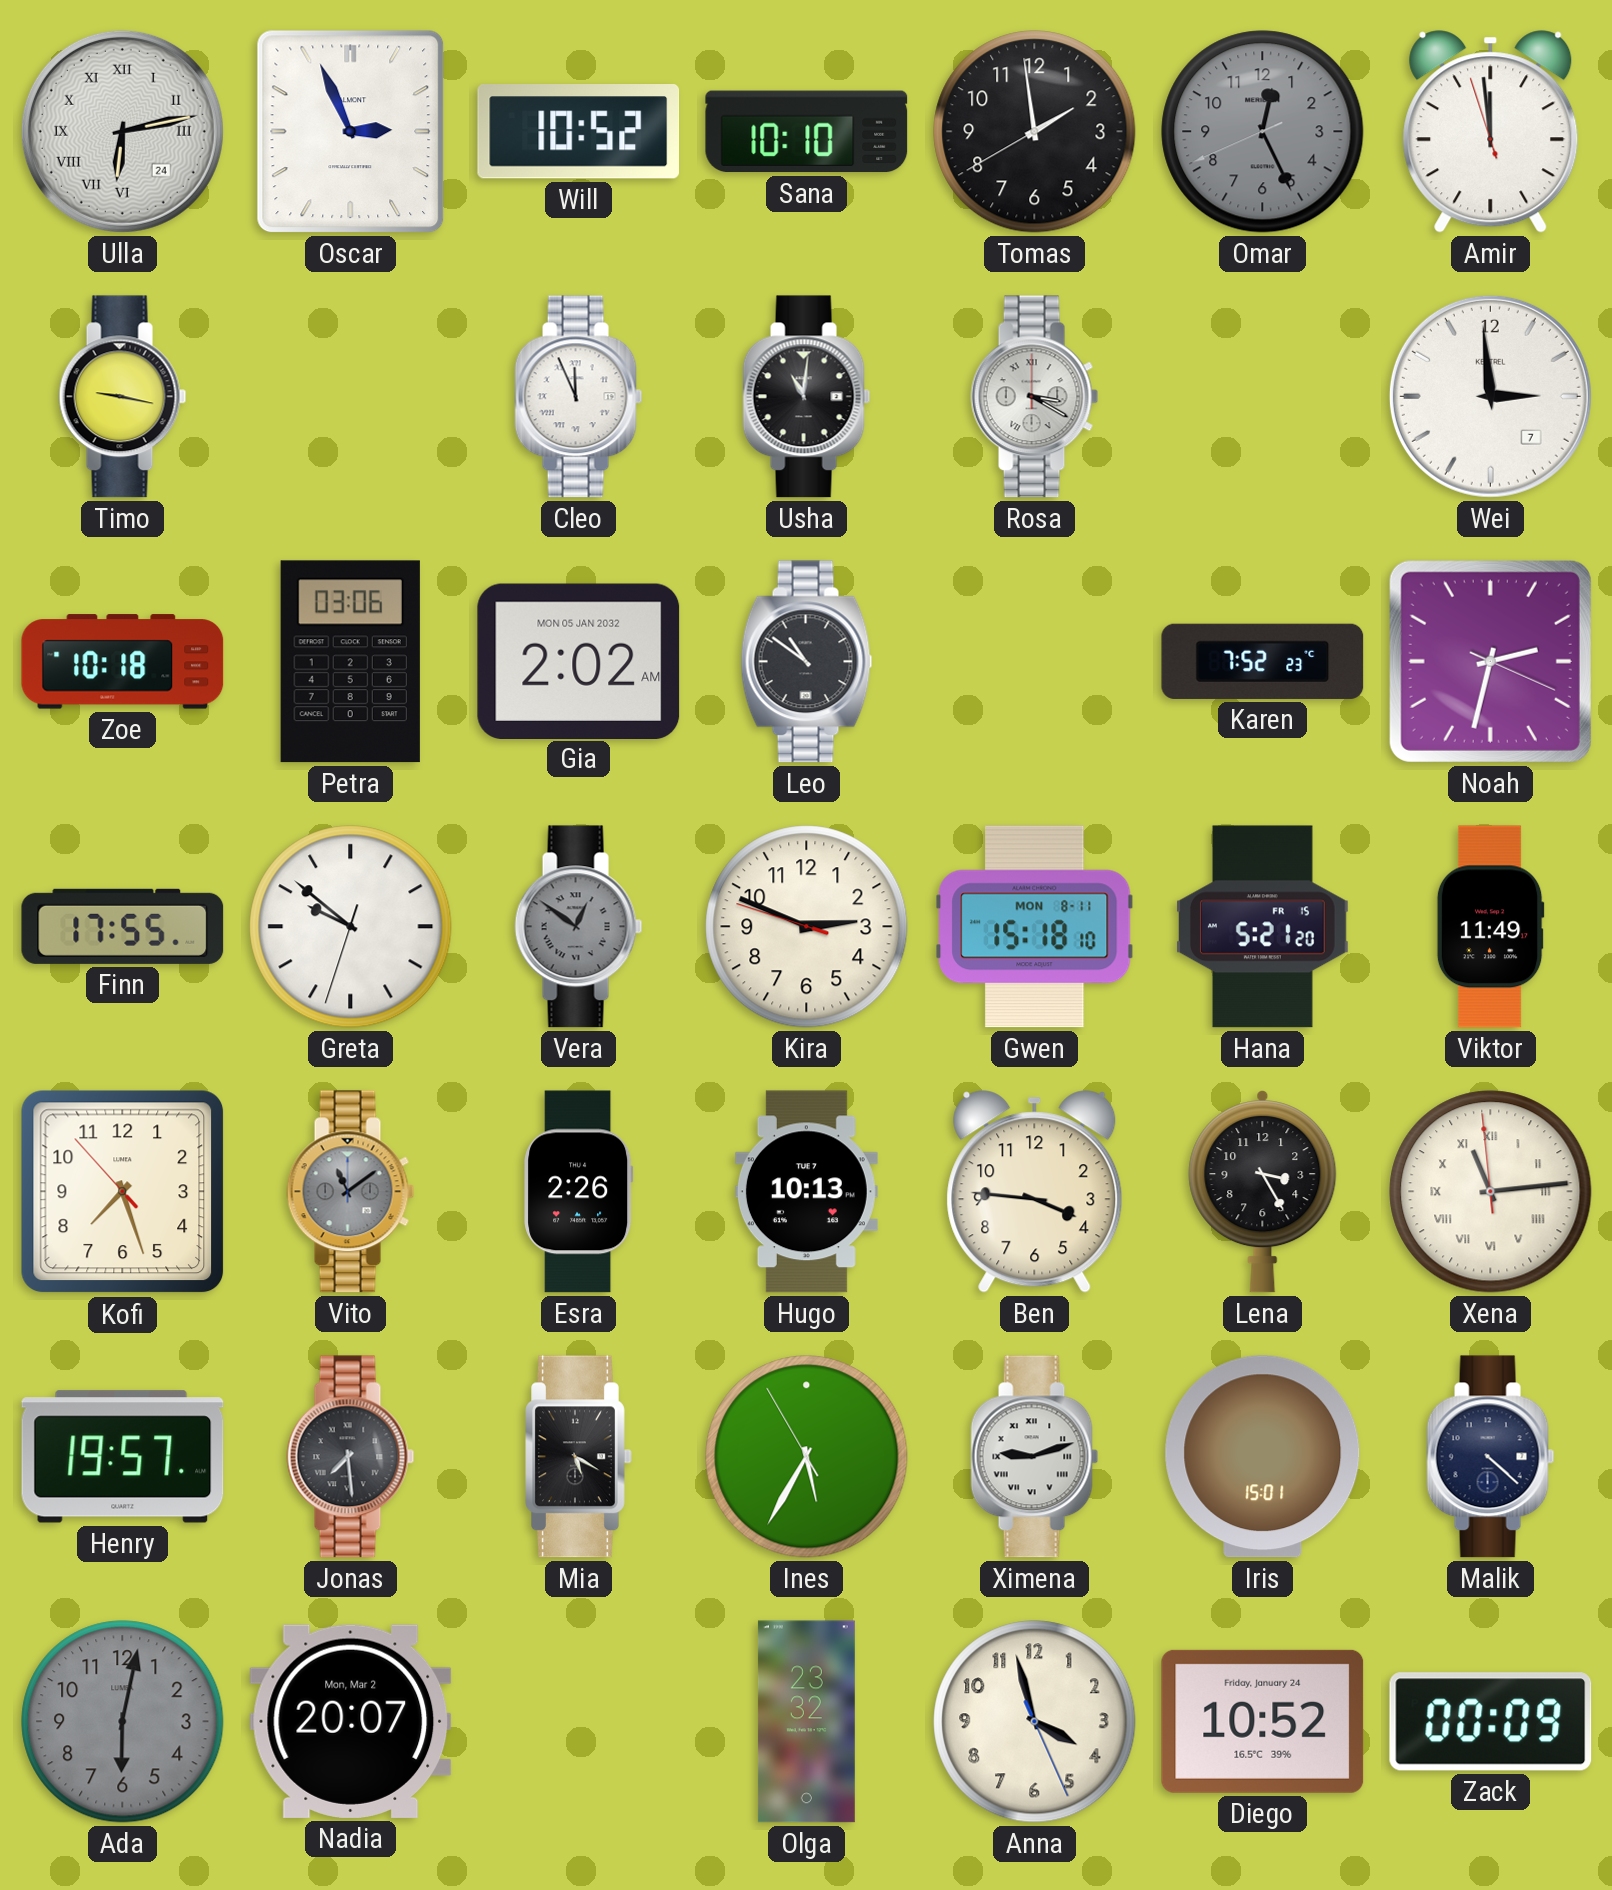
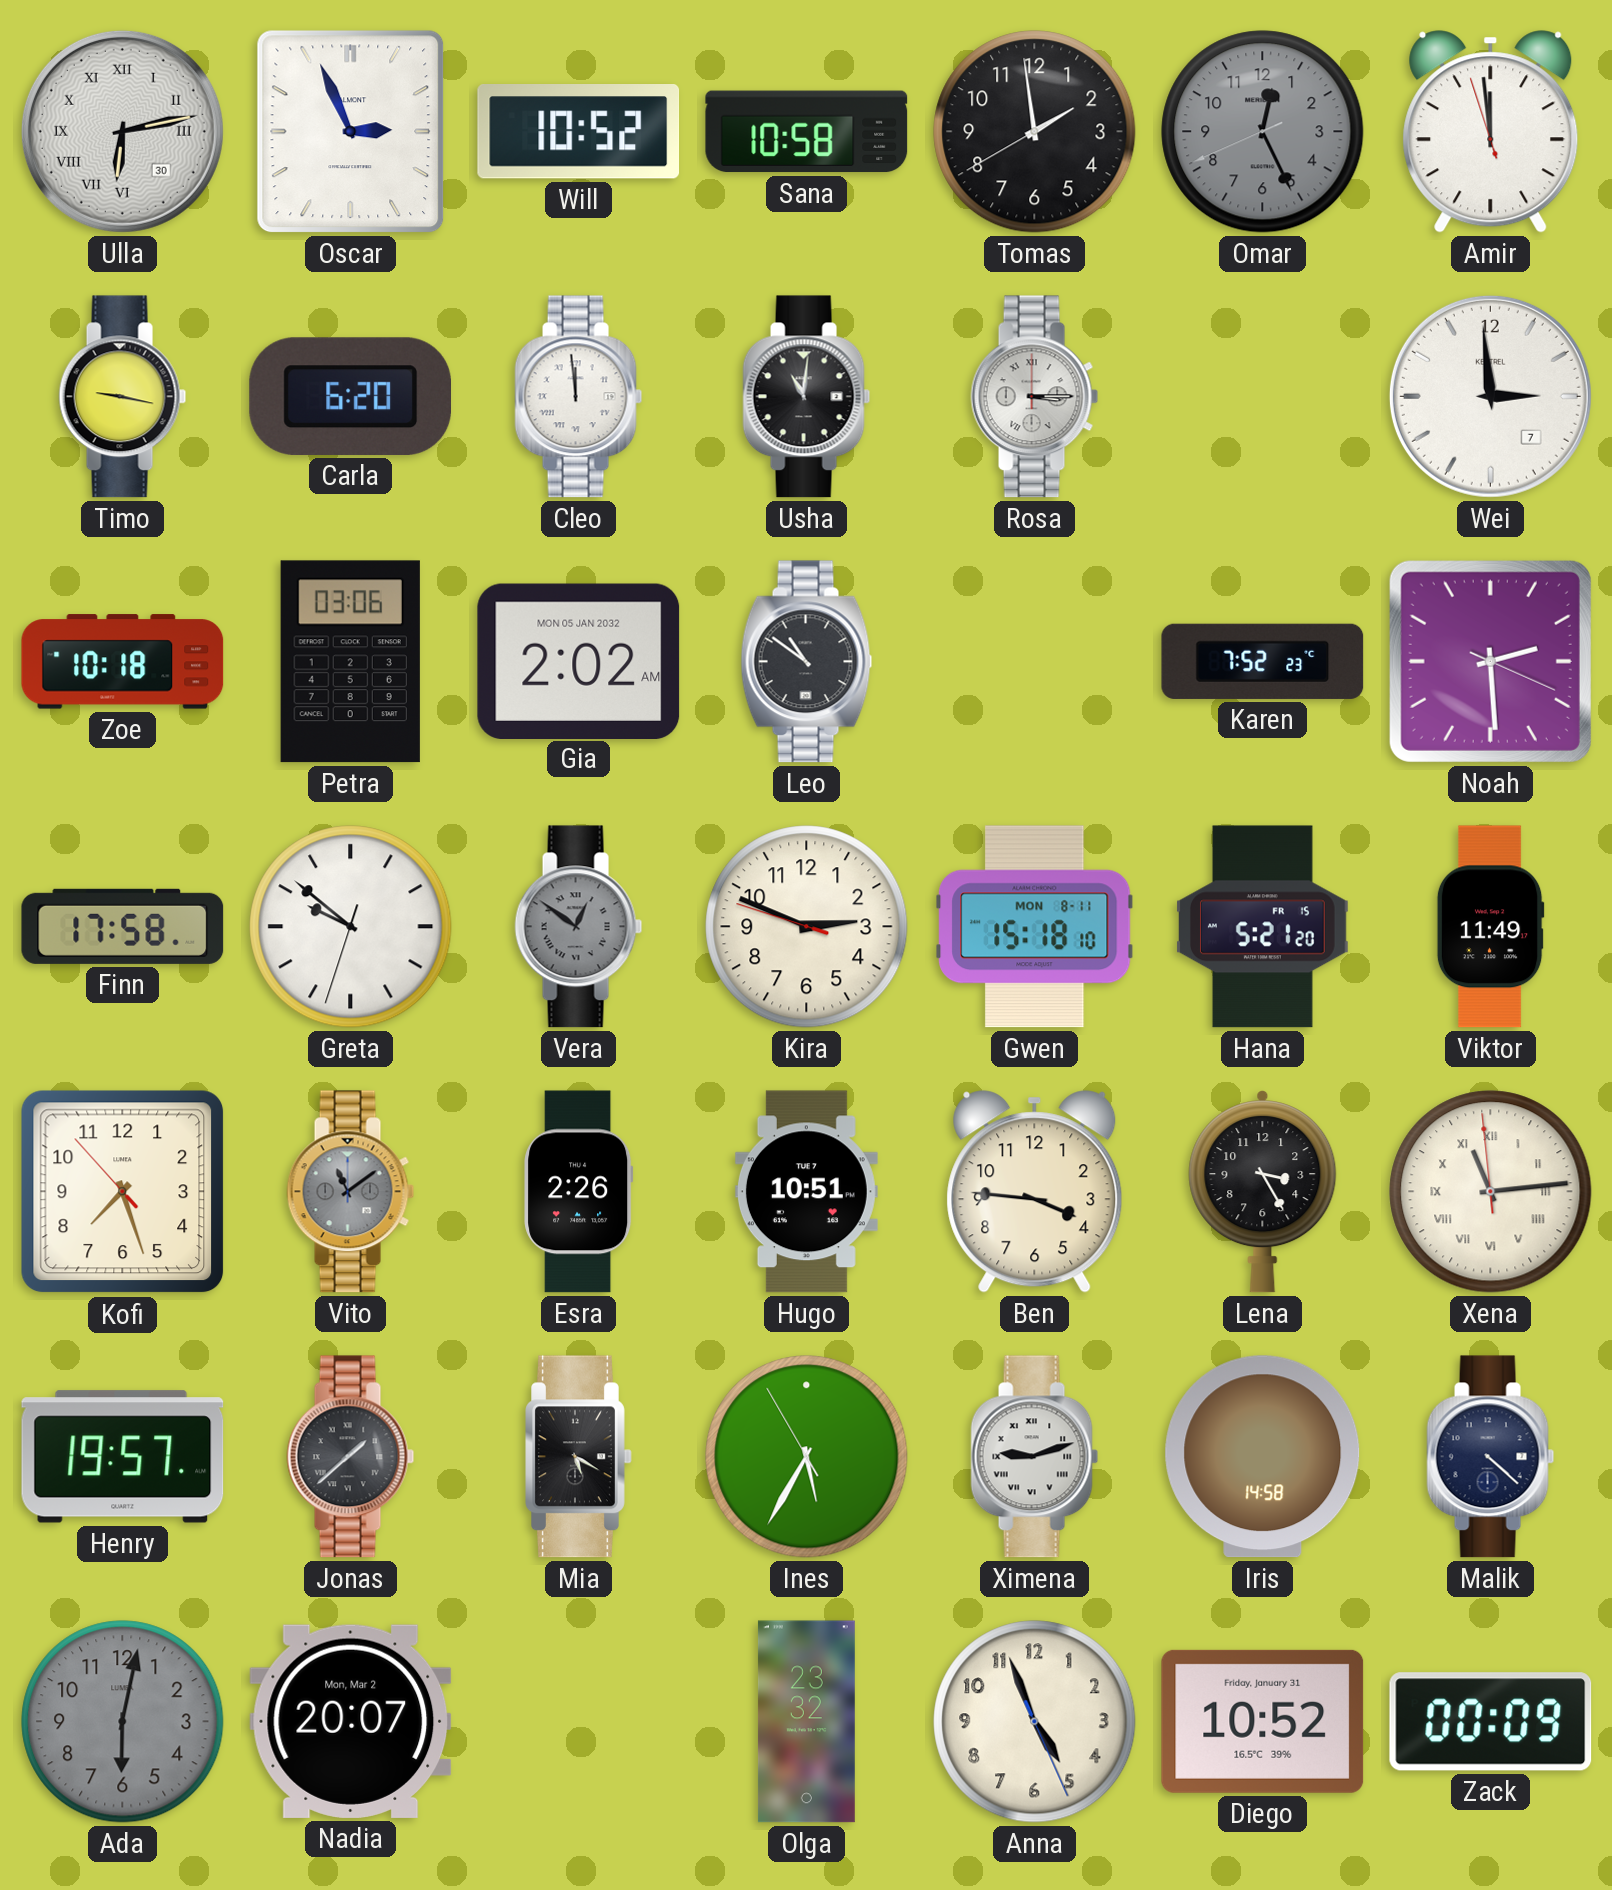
Ulla date: 24 -> 30
Sana: 10:10 -> 10:58
Carla: none -> 6:20
Cleo: 11:56 -> 11:59
Rosa: 3:20 -> 3:15
Noah: 2:32 -> 2:29
Finn: 17:55 -> 17:58
Hugo: 10:13 -> 10:51
Jonas: 7:29 -> 1:38
Iris: 15:01 -> 14:58
Anna: 3:57 -> 4:56
Diego date: Friday, January 24 -> Friday, January 31
